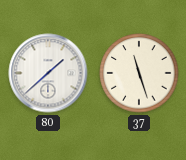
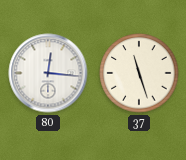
80: 1:38 -> 12:16
